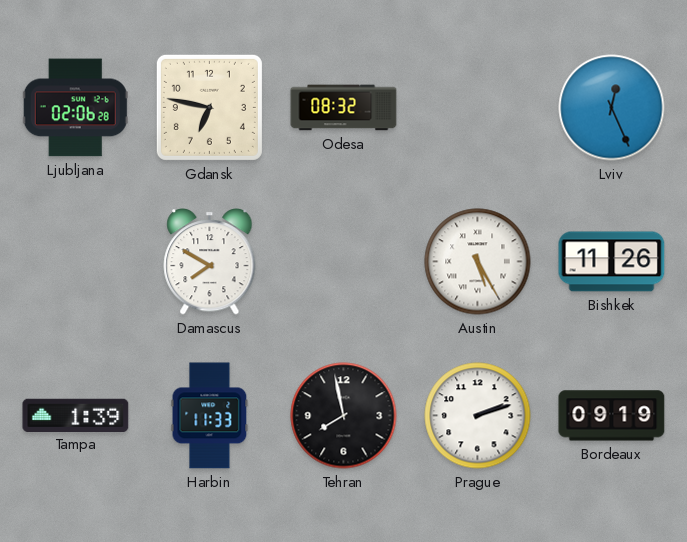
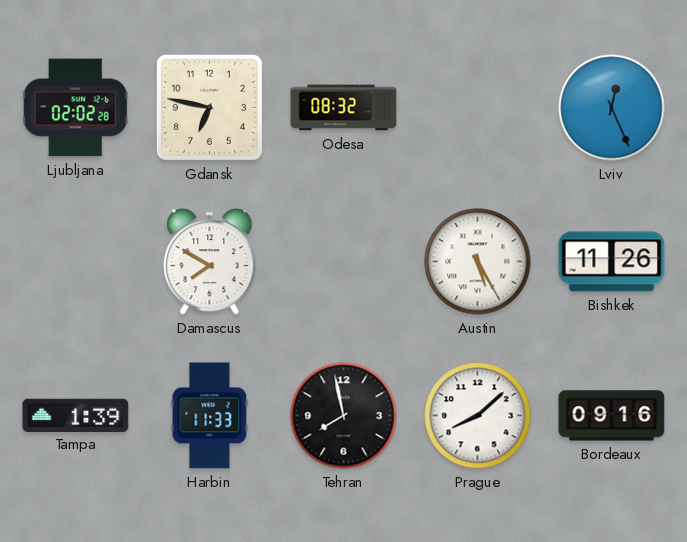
Ljubljana: 02:06 -> 02:02
Prague: 2:12 -> 8:08
Bordeaux: 09:19 -> 09:16
